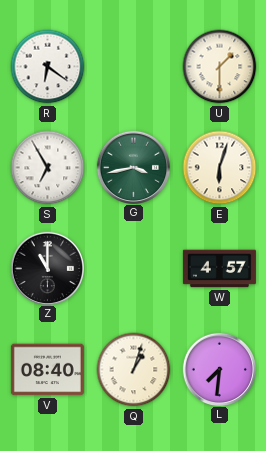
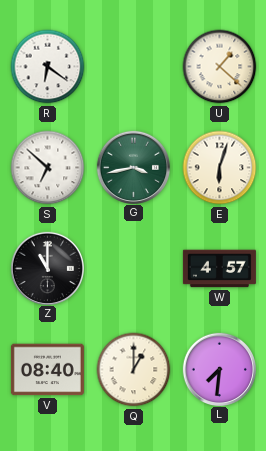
U: 1:30 -> 1:22
S: 6:55 -> 6:52
Q: 1:03 -> 1:00
